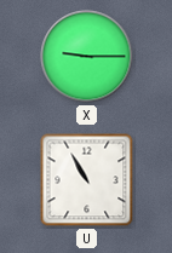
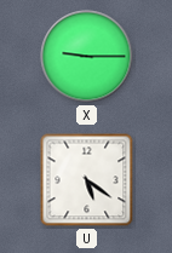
U: 10:55 -> 5:21
